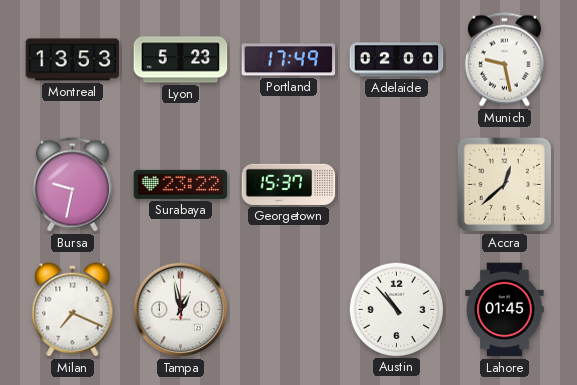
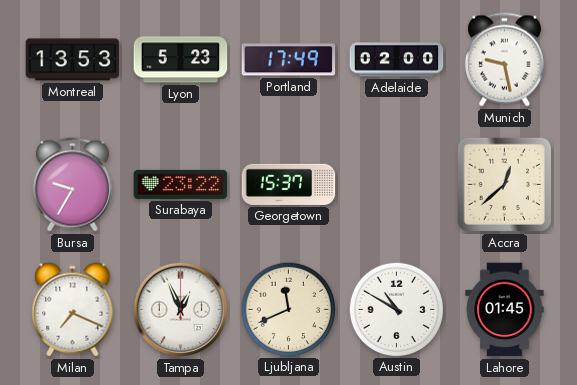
Bursa: 9:32 -> 9:35
Tampa: 12:58 -> 12:56
Ljubljana: none -> 11:41
Austin: 10:53 -> 10:50
